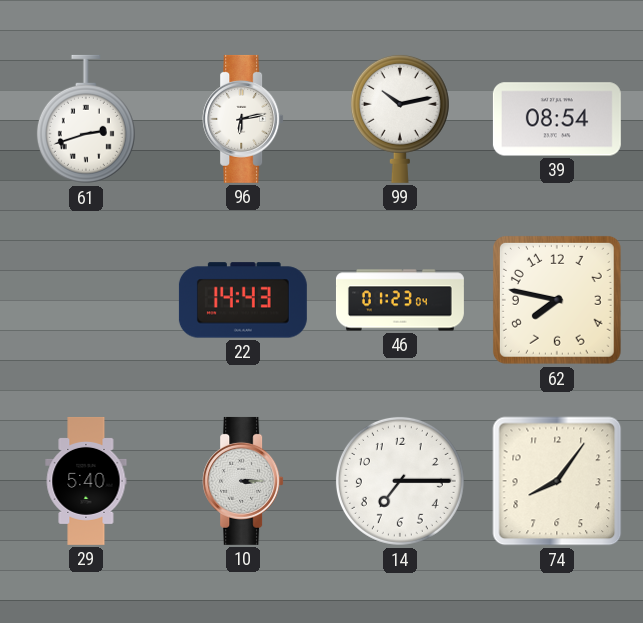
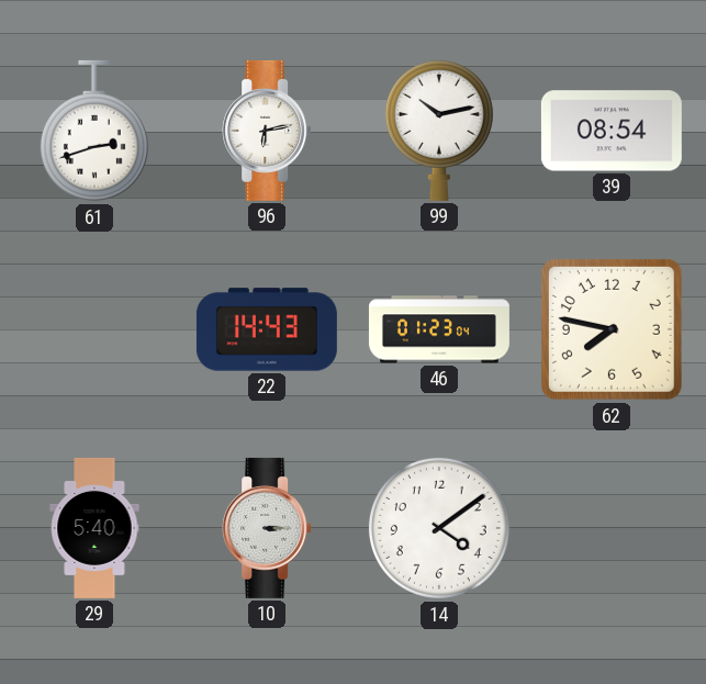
14: 7:15 -> 4:09
74: 8:06 -> none
